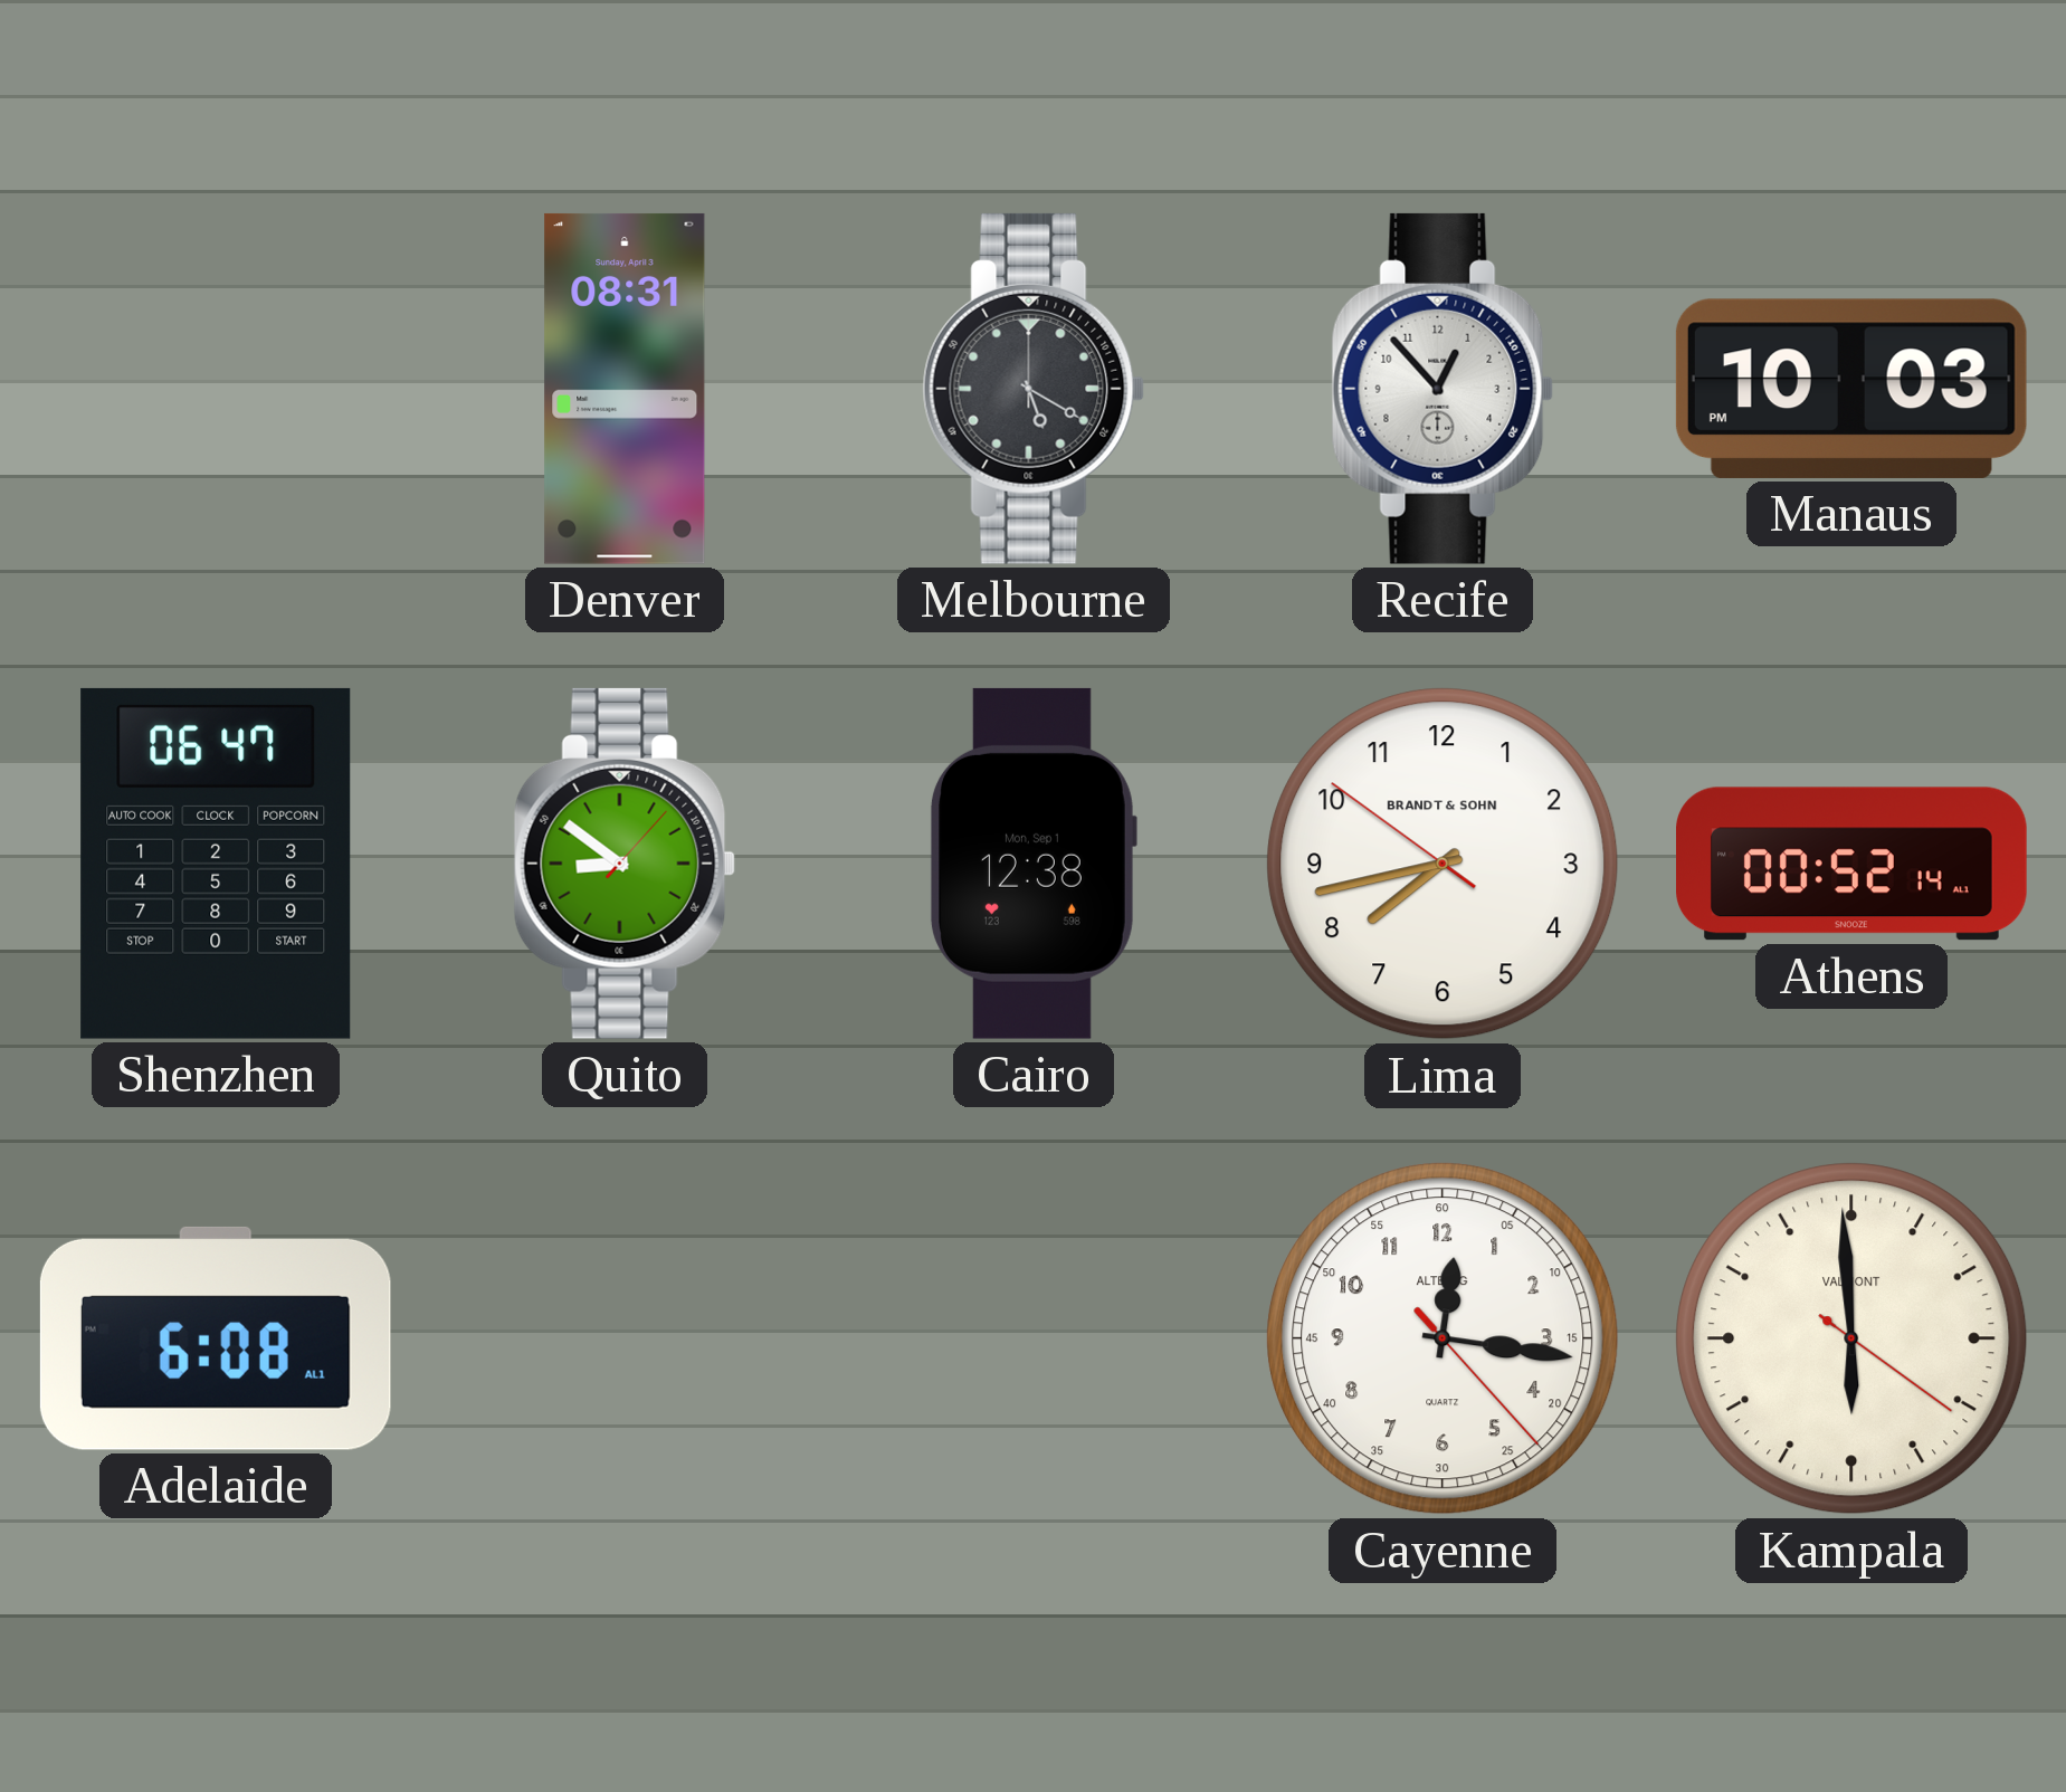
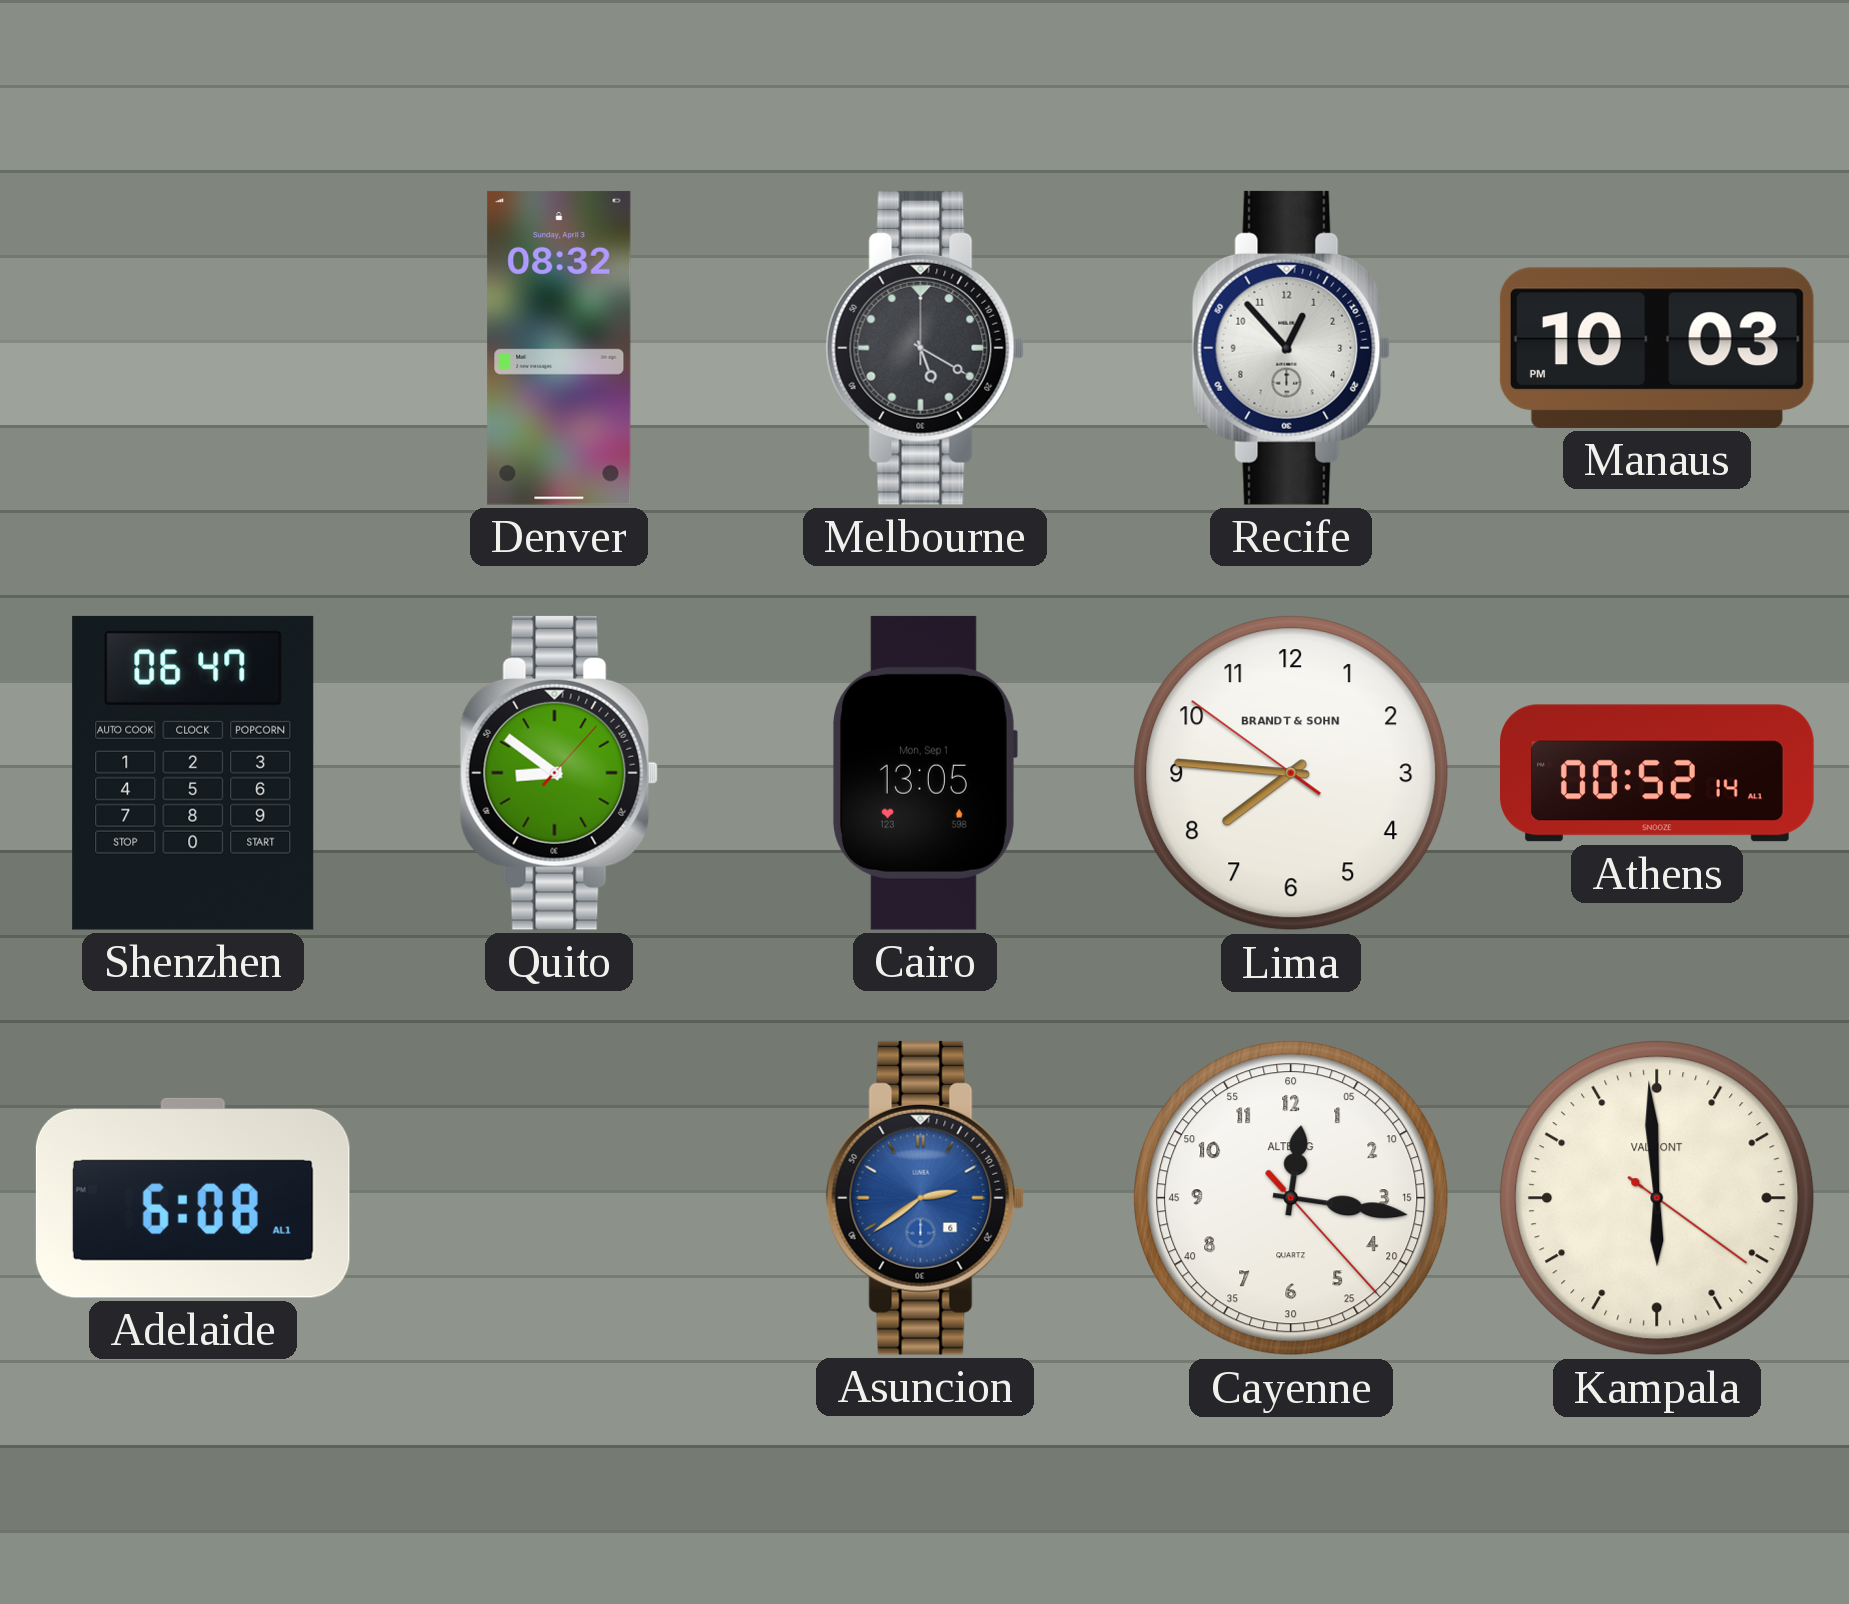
Denver: 08:31 -> 08:32
Cairo: 12:38 -> 13:05
Lima: 7:42 -> 7:45
Asuncion: none -> 2:39
